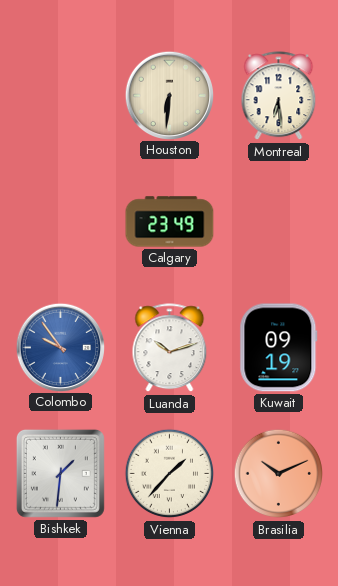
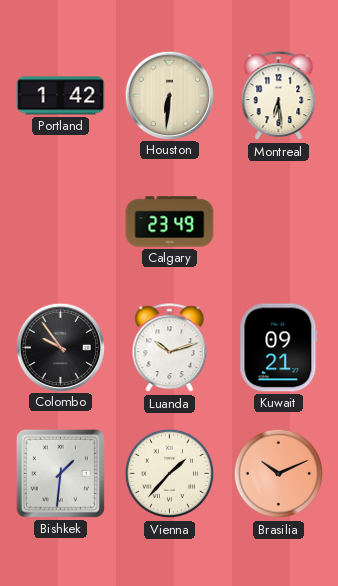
Portland: none -> 1:42
Colombo dial: blue -> black
Kuwait: 09:19 -> 09:21
